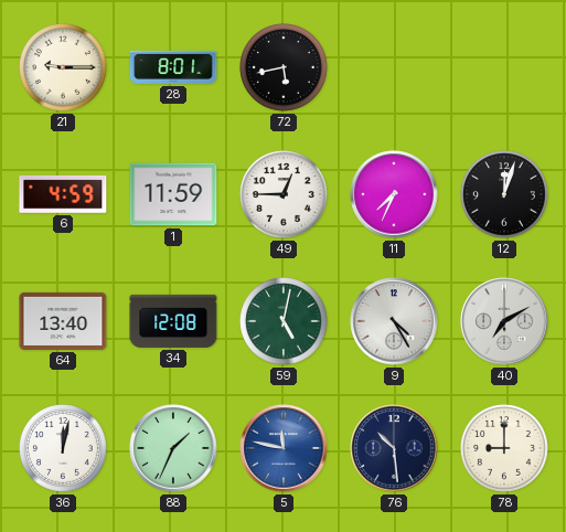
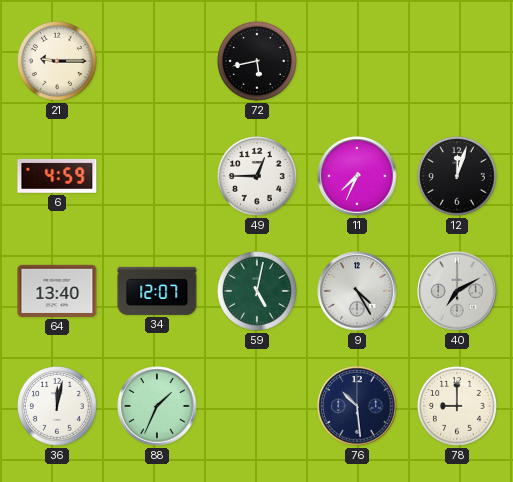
28: 8:01 -> none
1: 11:59 -> none
34: 12:08 -> 12:07
5: 11:47 -> none
